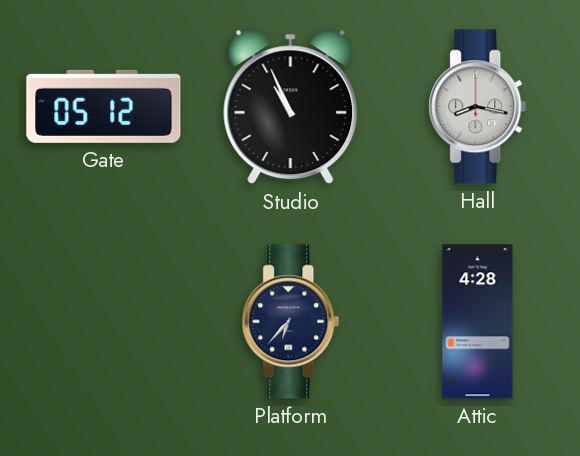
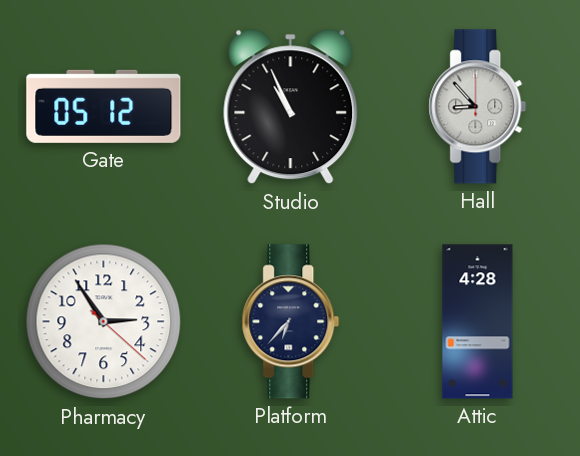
Hall: 8:17 -> 8:53
Pharmacy: none -> 2:54
